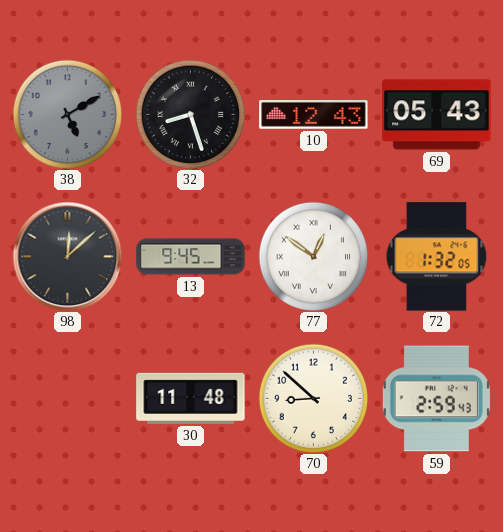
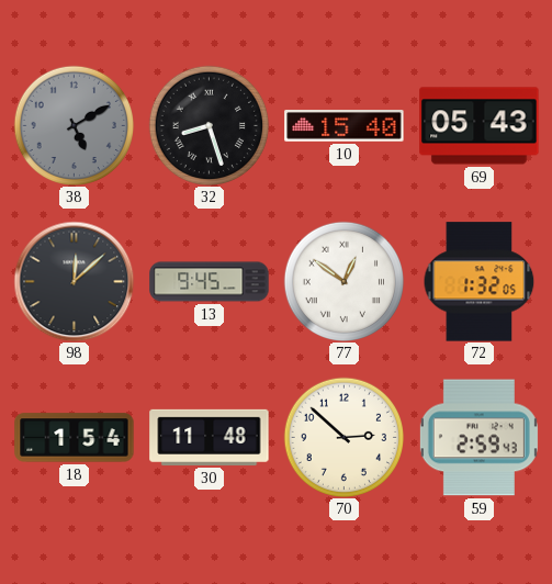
10: 12:43 -> 15:40
18: none -> 1:54
70: 8:52 -> 2:52
